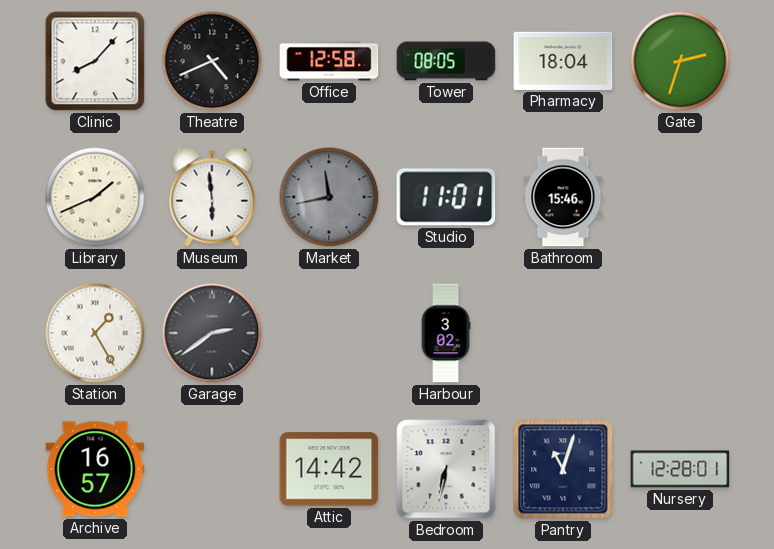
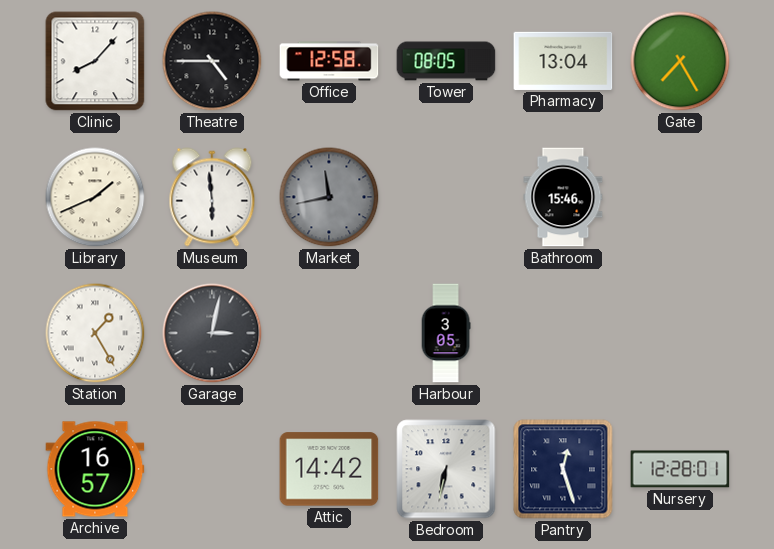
Theatre: 4:41 -> 4:45
Pharmacy: 18:04 -> 13:04
Gate: 2:33 -> 7:25
Studio: 11:01 -> none
Garage: 2:39 -> 3:02
Harbour: 3:02 -> 3:05
Pantry: 11:03 -> 12:27
